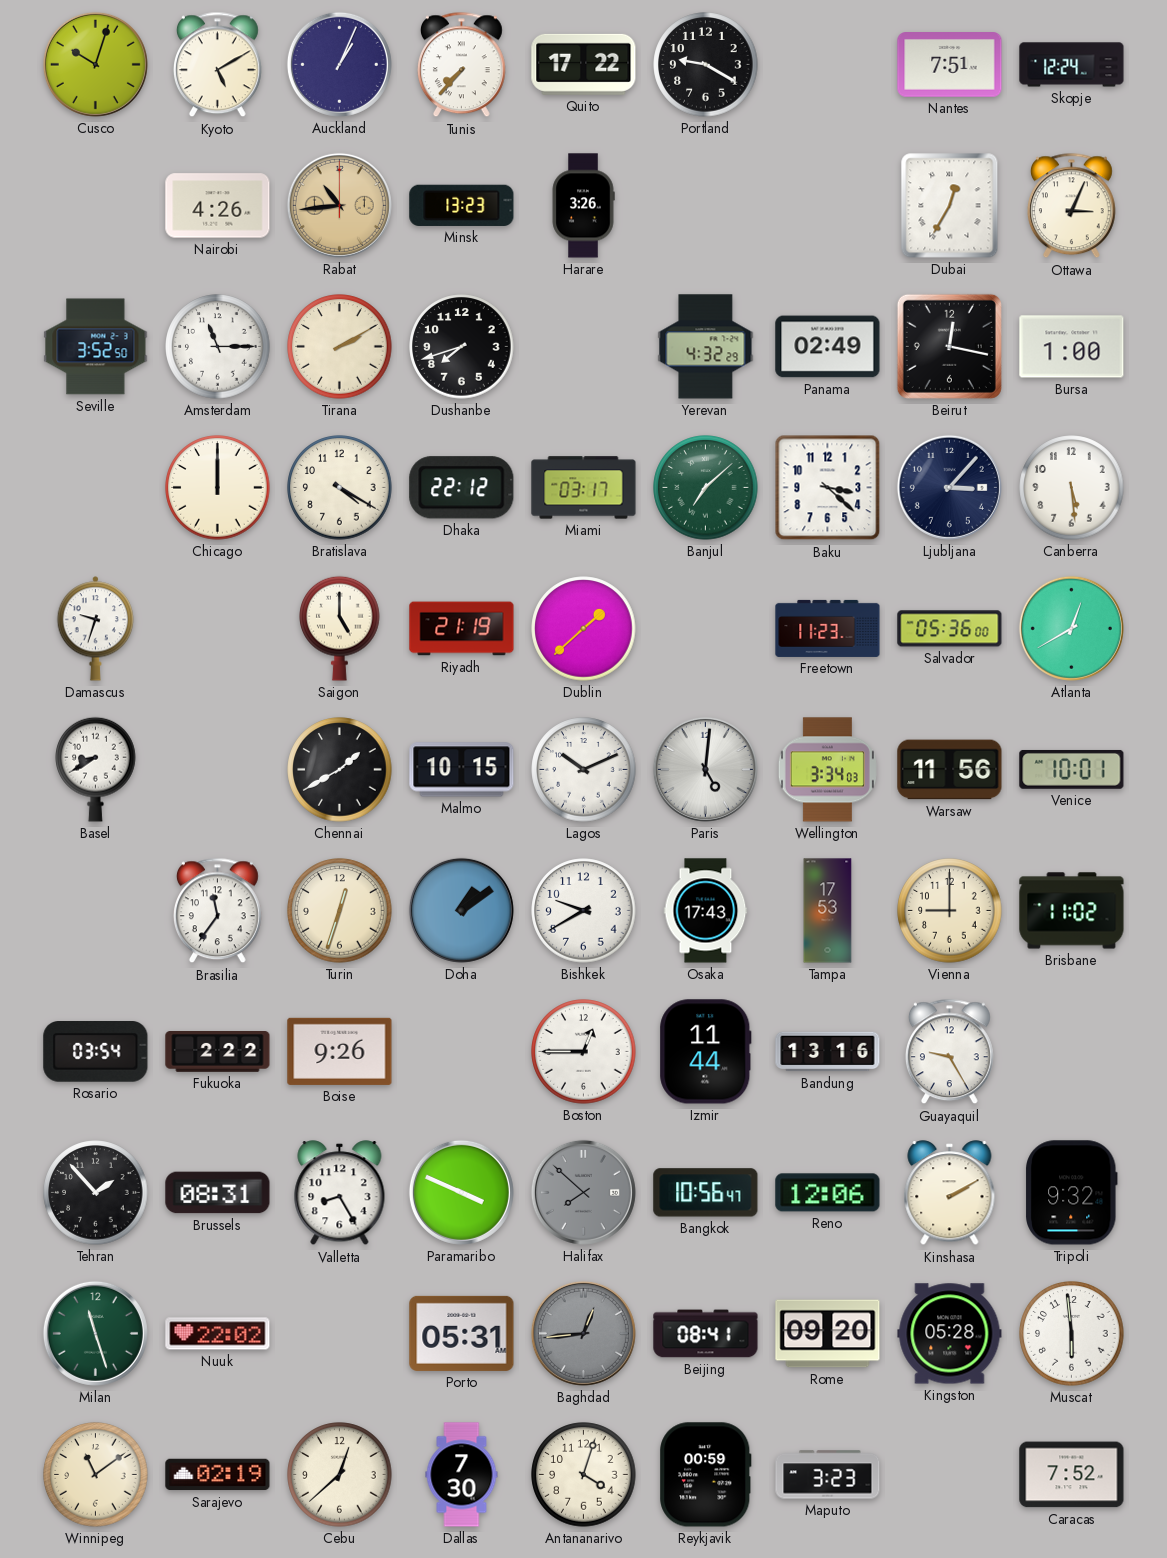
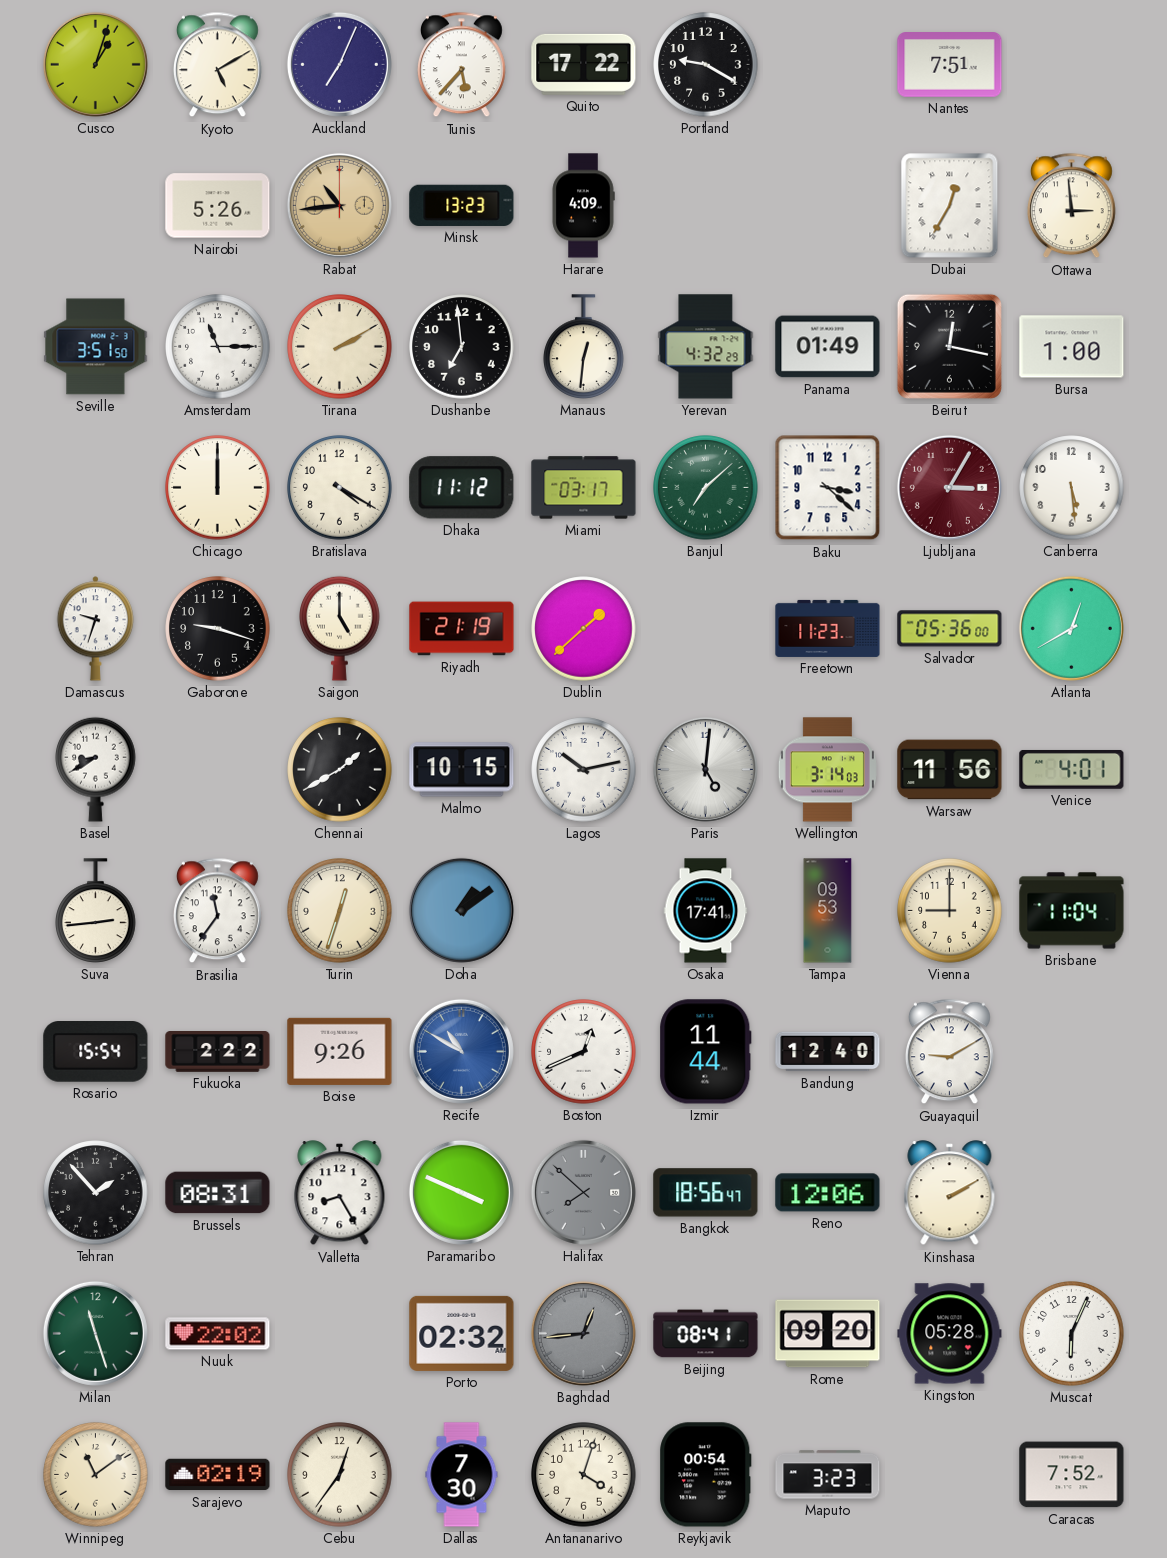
Cusco: 10:03 -> 1:03
Auckland: 1:04 -> 7:04
Tunis: 7:37 -> 5:37
Skopje: 12:24 -> none
Nairobi: 4:26 -> 5:26
Harare: 3:26 -> 4:09
Ottawa: 3:04 -> 2:59
Seville: 3:52 -> 3:51
Dushanbe: 7:42 -> 6:59
Manaus: none -> 12:31
Panama: 02:49 -> 01:49
Dhaka: 22:12 -> 11:12
Ljubljana: 3:07 -> 3:05
Ljubljana dial: navy -> burgundy
Gaborone: none -> 9:18
Lagos: 10:11 -> 10:13
Wellington: 3:34 -> 3:14
Venice: 10:01 -> 4:01
Suva: none -> 2:44
Bishkek: 9:40 -> none
Osaka: 17:43 -> 17:41
Tampa: 17:53 -> 09:53
Brisbane: 11:02 -> 11:04
Rosario: 03:54 -> 15:54
Recife: none -> 10:50
Boston: 12:45 -> 12:41
Bandung: 13:16 -> 12:40
Guayaquil: 9:25 -> 9:10
Bangkok: 10:56 -> 18:56
Tripoli: 9:32 -> none
Porto: 05:31 -> 02:32
Muscat: 5:59 -> 6:04
Cebu: 12:38 -> 12:36
Reykjavik: 00:59 -> 00:54
